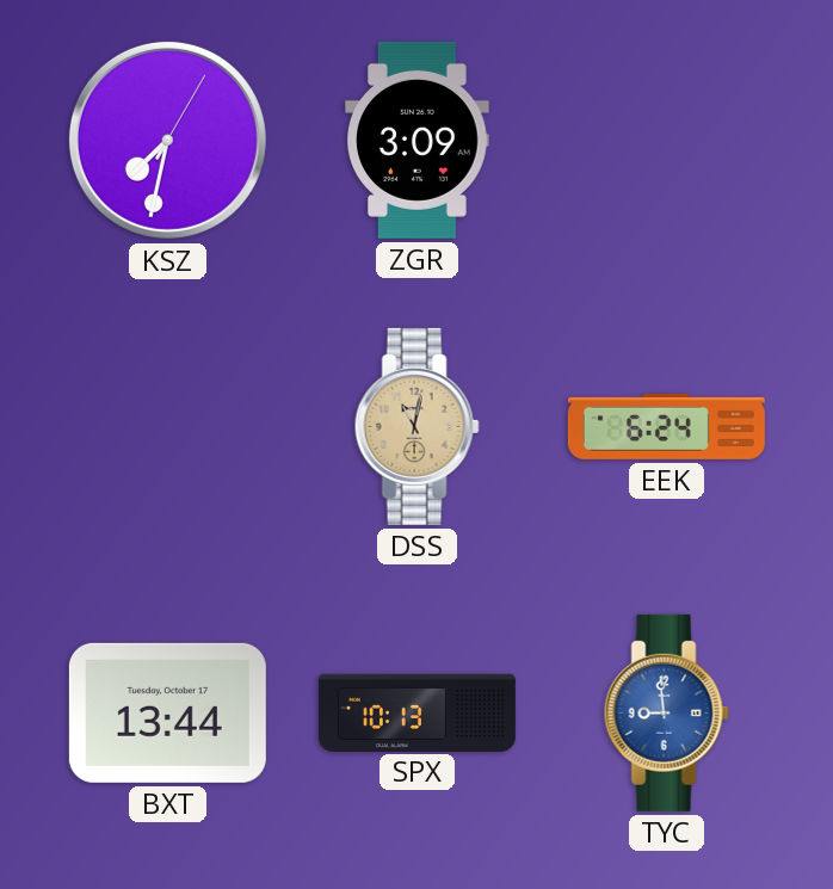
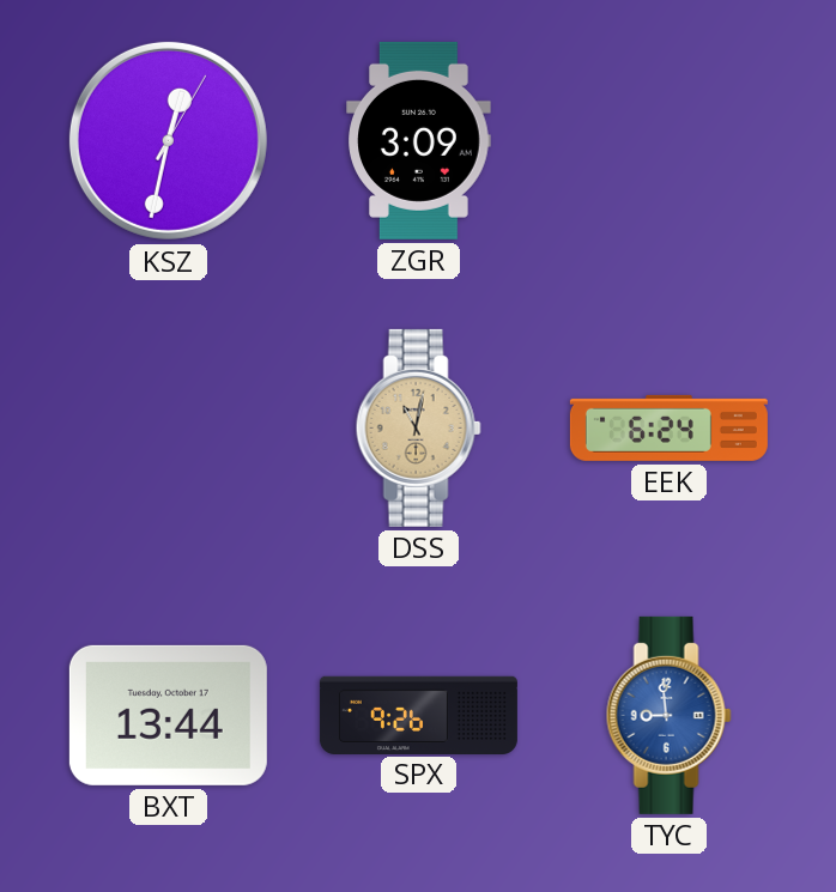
KSZ: 7:32 -> 12:32
SPX: 10:13 -> 9:26
